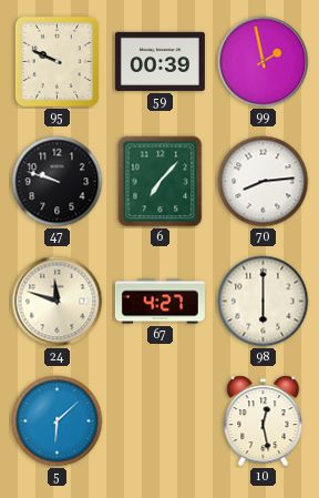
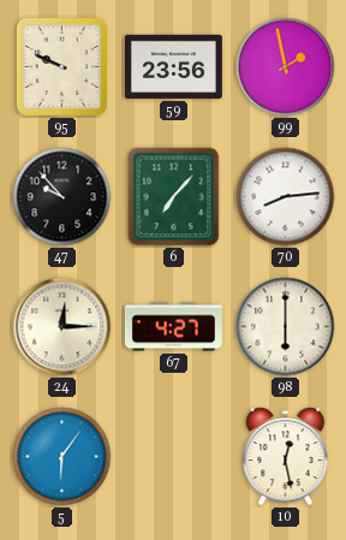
59: 00:39 -> 23:56
47: 9:48 -> 9:53
24: 11:48 -> 12:15
5: 6:08 -> 6:06
